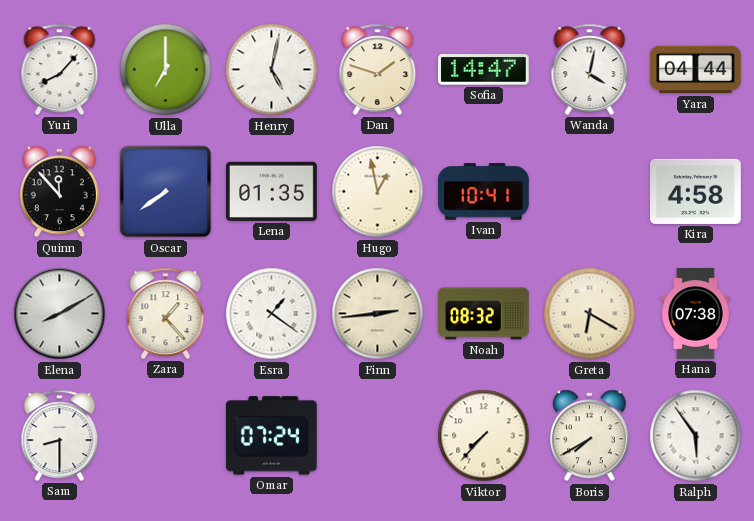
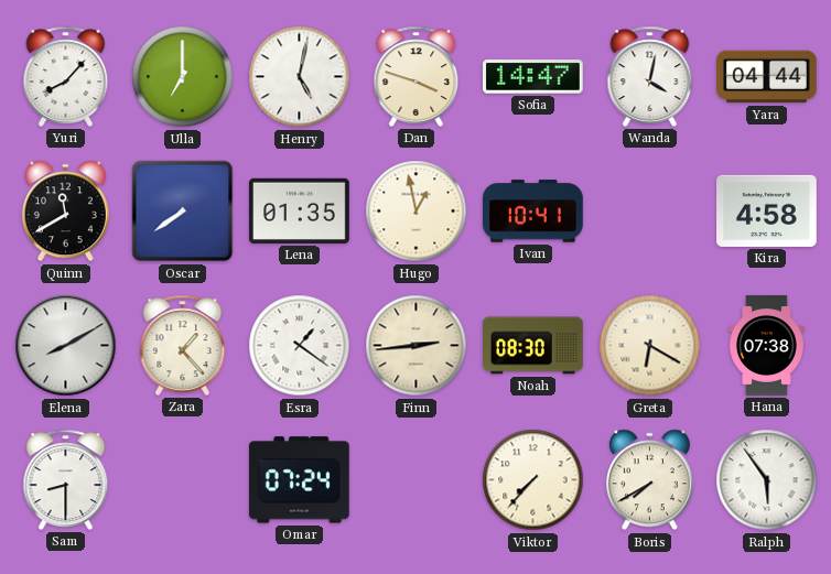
Dan: 1:48 -> 3:48
Quinn: 11:53 -> 11:40
Noah: 08:32 -> 08:30
